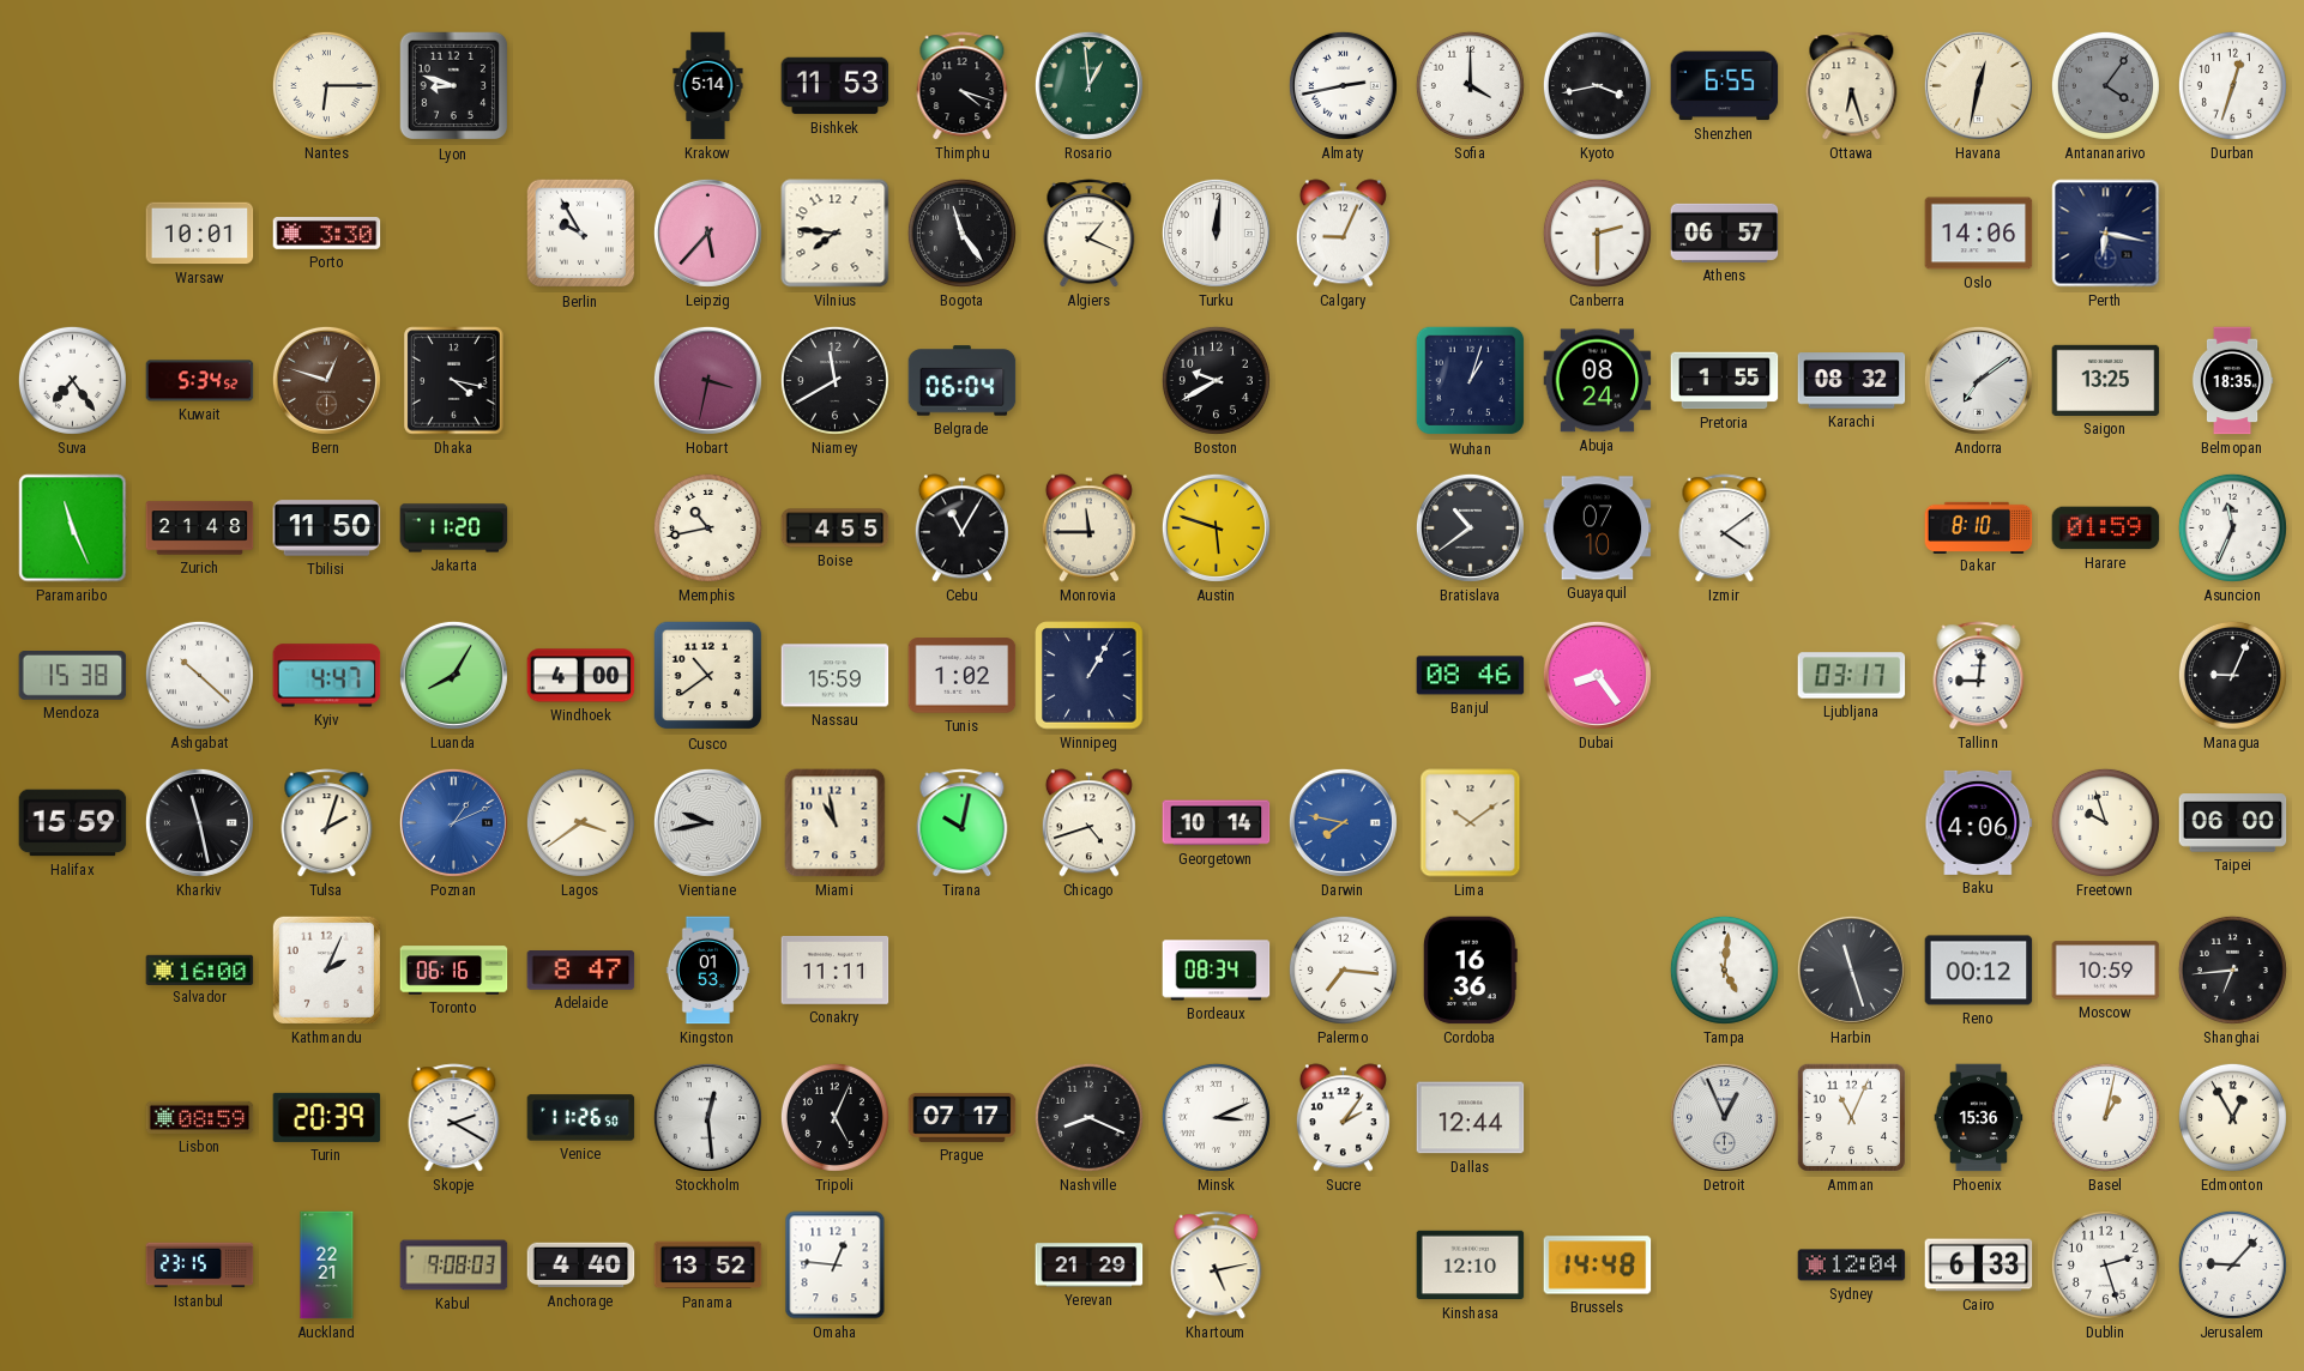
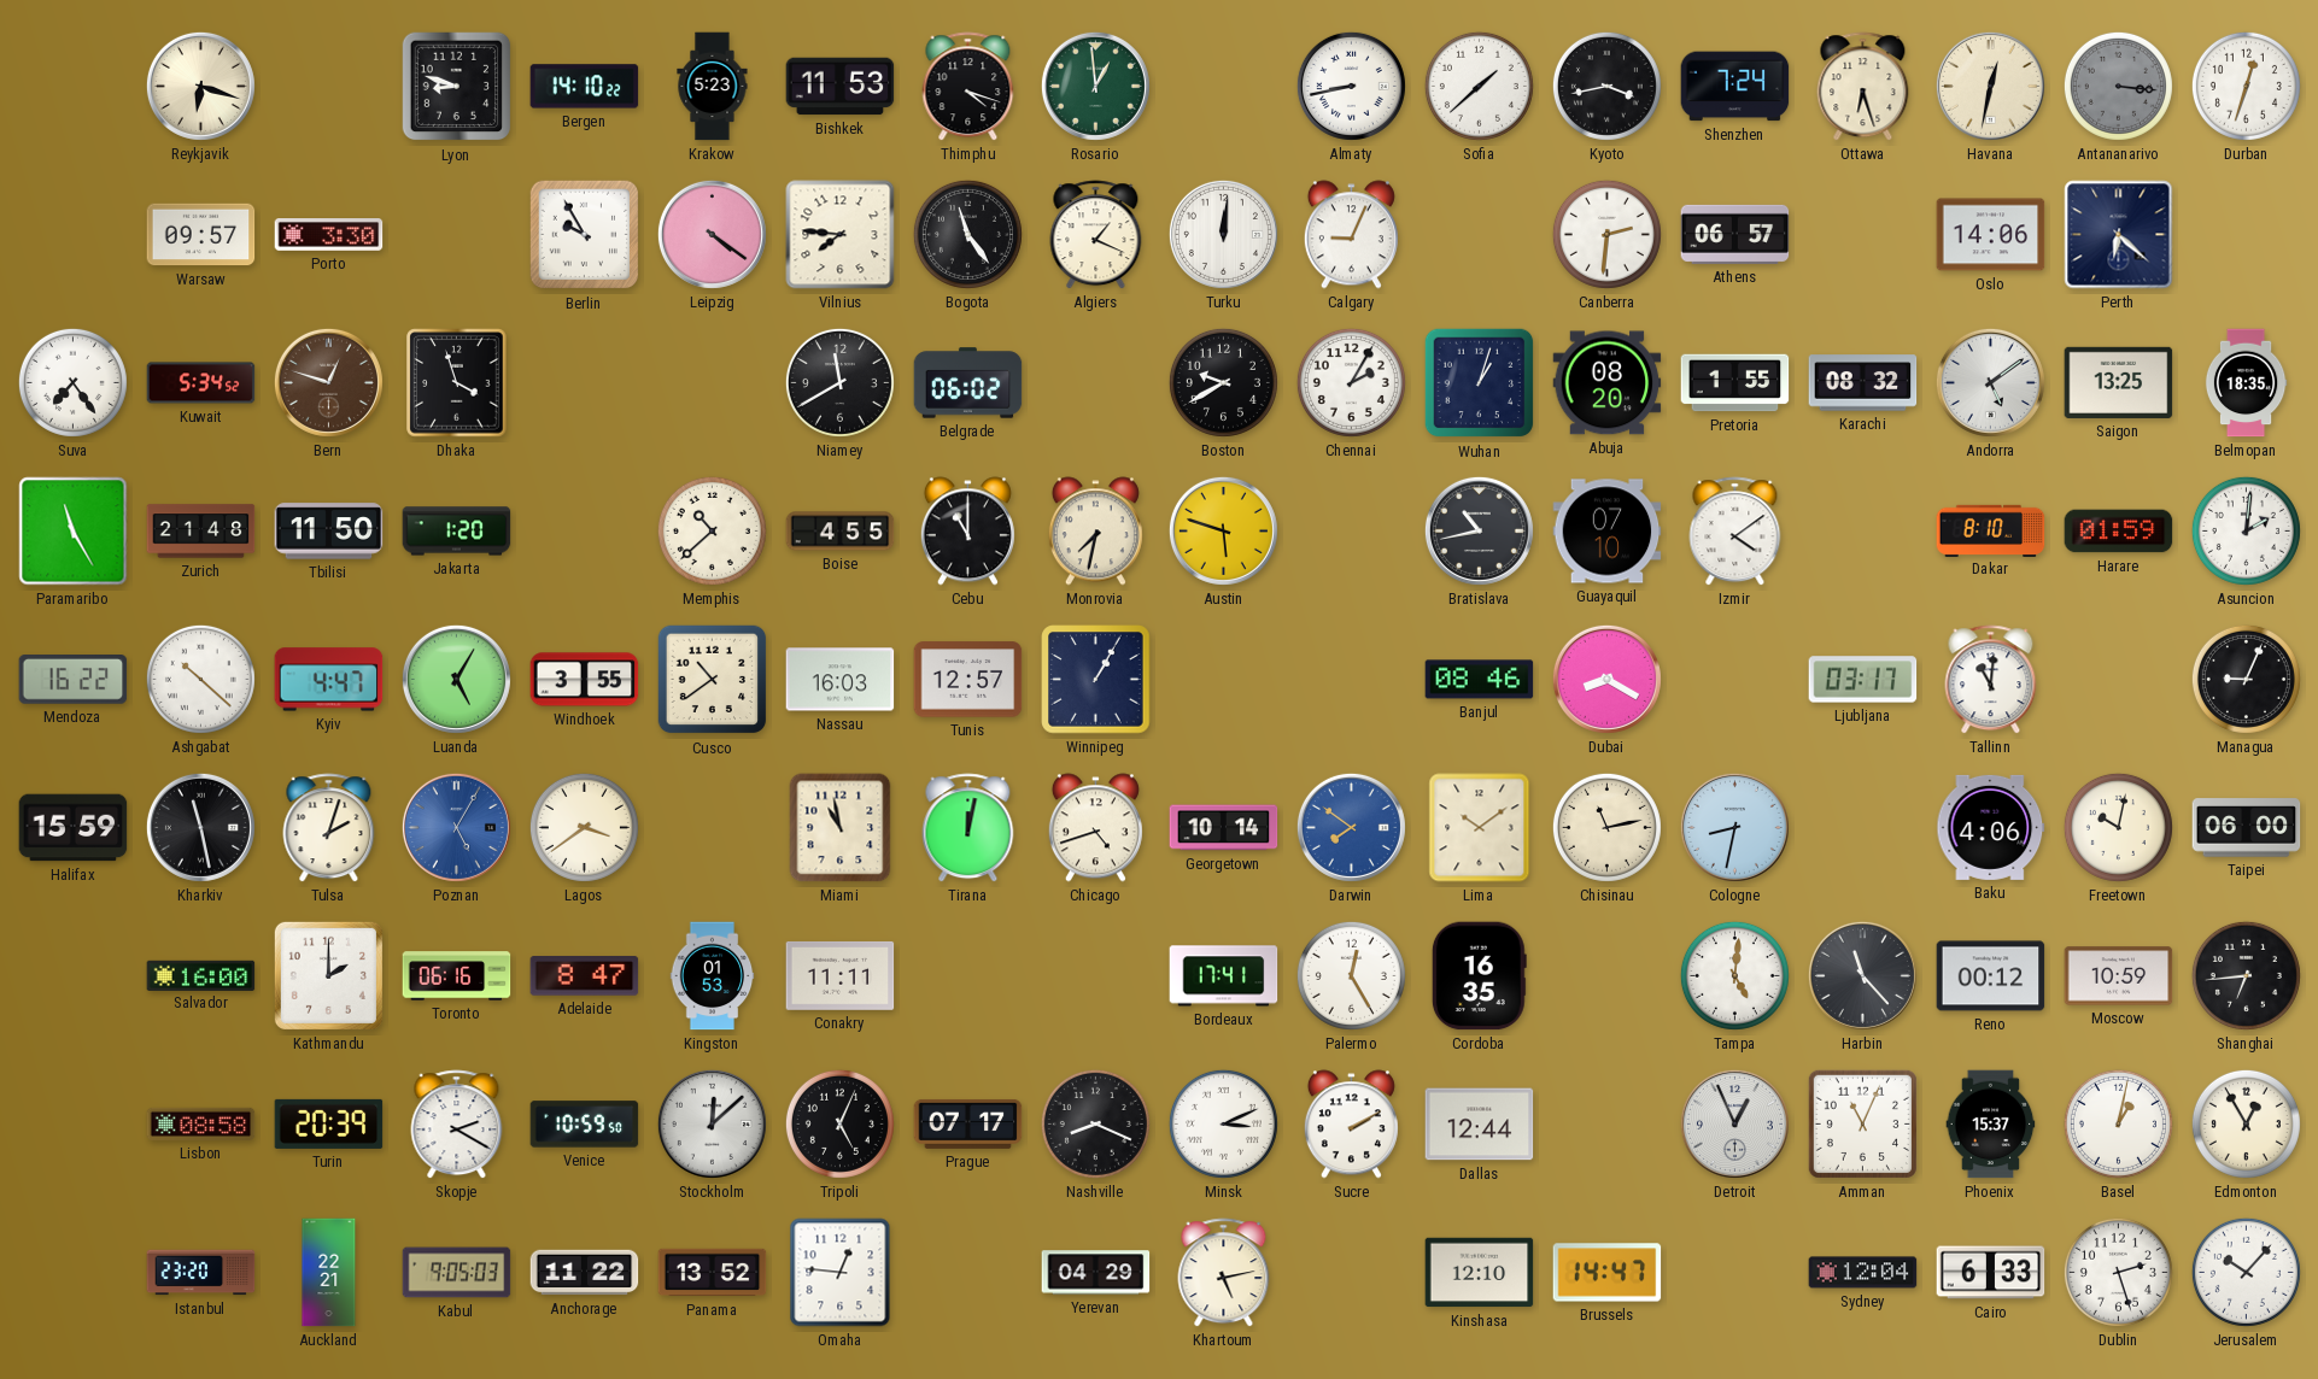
Reykjavik: none -> 6:18
Nantes: 6:15 -> none
Bergen: none -> 14:10
Krakow: 5:14 -> 5:23
Almaty: 2:43 -> 8:43
Sofia: 4:00 -> 1:38
Shenzhen: 6:55 -> 7:24
Antananarivo: 4:06 -> 3:16
Warsaw: 10:01 -> 09:57
Leipzig: 5:37 -> 4:21
Canberra: 2:30 -> 2:31
Perth: 6:17 -> 6:22
Dhaka: 4:17 -> 3:57
Hobart: 3:32 -> none
Belgrade: 06:04 -> 06:02
Chennai: none -> 2:05
Abuja: 08:24 -> 08:20
Andorra: 7:09 -> 5:09
Paramaribo: 11:26 -> 11:25
Jakarta: 11:20 -> 1:20
Memphis: 10:43 -> 10:38
Cebu: 11:05 -> 11:00
Monrovia: 11:45 -> 7:32
Bratislava: 10:39 -> 10:43
Asuncion: 11:34 -> 2:01
Mendoza: 15:38 -> 16:22
Luanda: 8:05 -> 5:05
Windhoek: 4:00 -> 3:55
Nassau: 15:59 -> 16:03
Tunis: 1:02 -> 12:57
Dubai: 8:24 -> 8:20
Tallinn: 9:01 -> 11:01
Poznan: 1:11 -> 5:05
Vientiane: 9:43 -> none
Tirana: 10:02 -> 12:02
Darwin: 7:47 -> 7:51
Chisinau: none -> 11:13
Cologne: none -> 8:32
Freetown: 9:57 -> 10:02
Kathmandu: 2:04 -> 2:00
Bordeaux: 08:34 -> 17:41
Palermo: 7:16 -> 12:25
Cordoba: 16:36 -> 16:35
Harbin: 11:27 -> 11:23
Lisbon: 08:59 -> 08:58
Venice: 11:26 -> 10:59
Stockholm: 12:29 -> 12:08
Sucre: 2:06 -> 2:10
Phoenix: 15:36 -> 15:37
Istanbul: 23:15 -> 23:20
Kabul: 9:08 -> 9:05
Anchorage: 4:40 -> 11:22
Yerevan: 21:29 -> 04:29
Brussels: 14:48 -> 14:47
Jerusalem: 9:07 -> 10:07
